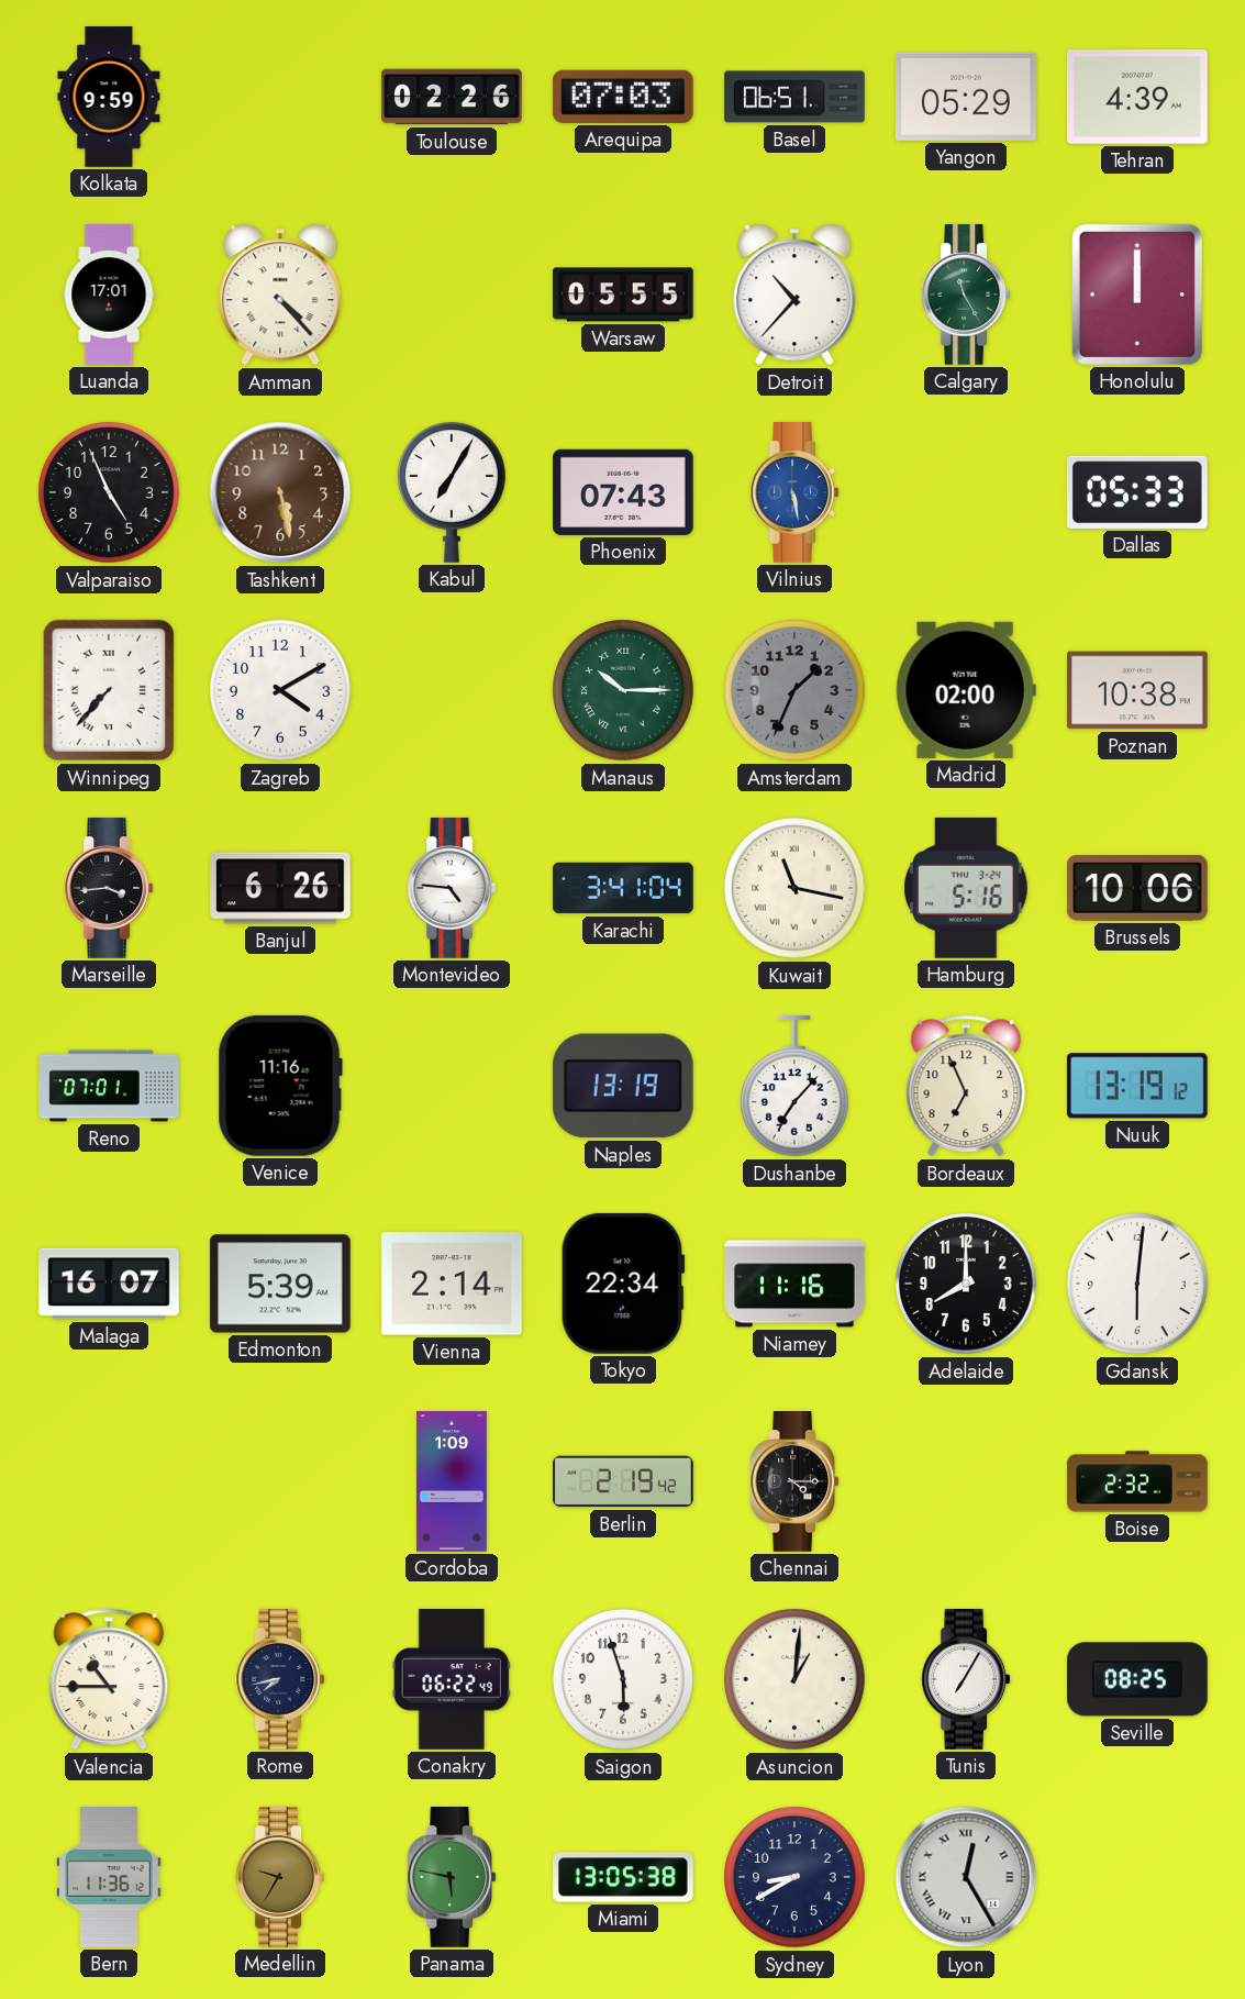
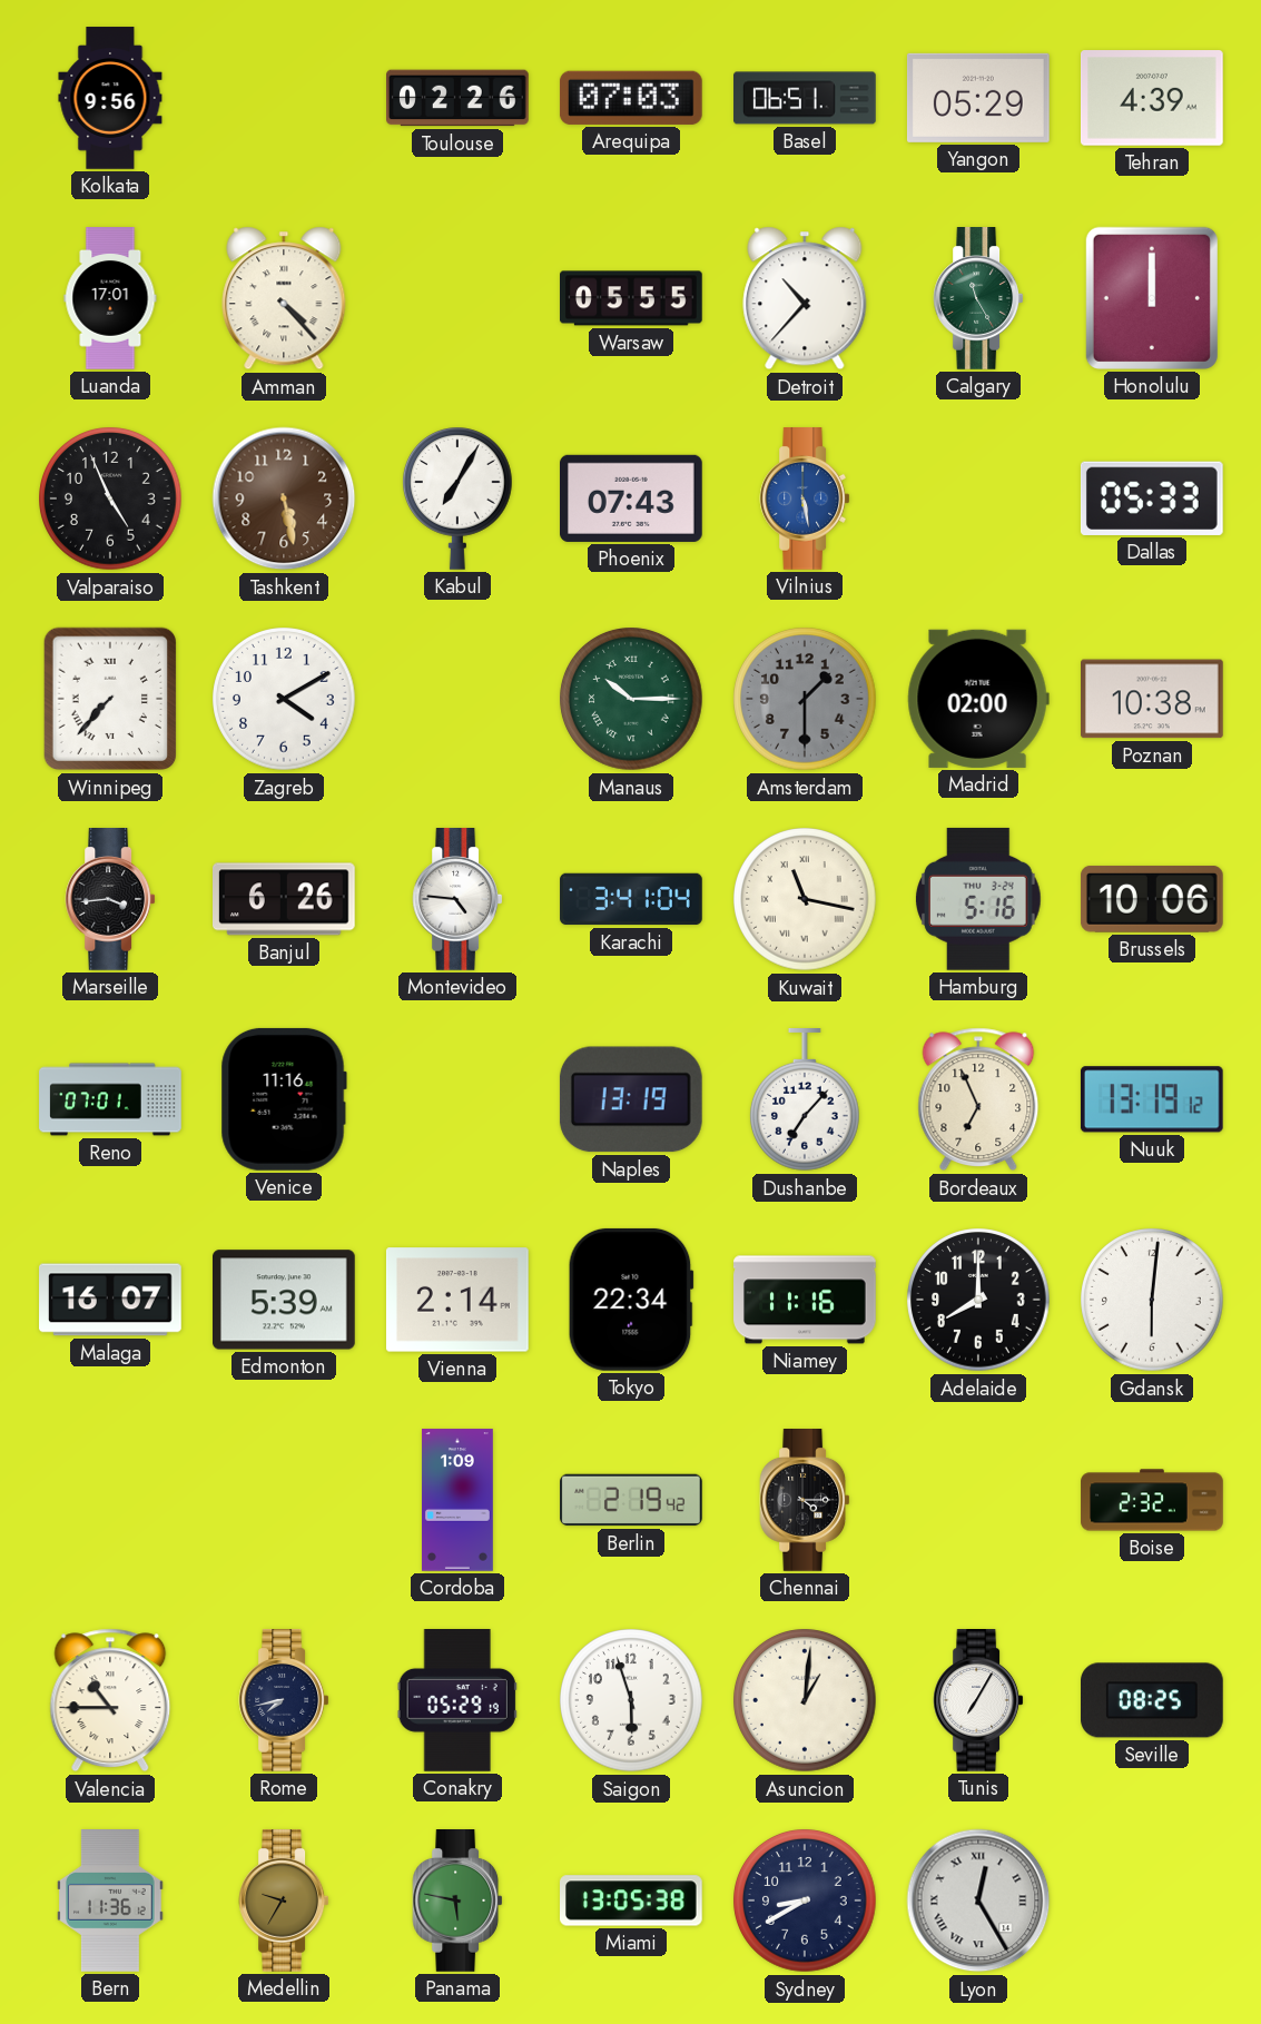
Kolkata: 9:59 -> 9:56
Amsterdam: 1:34 -> 1:30
Conakry: 06:22 -> 05:29
